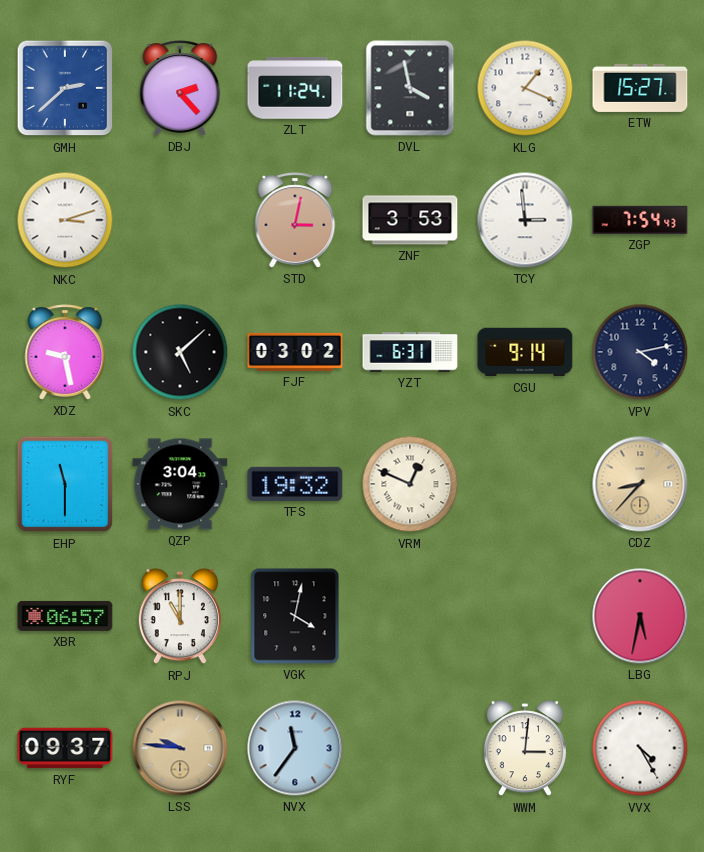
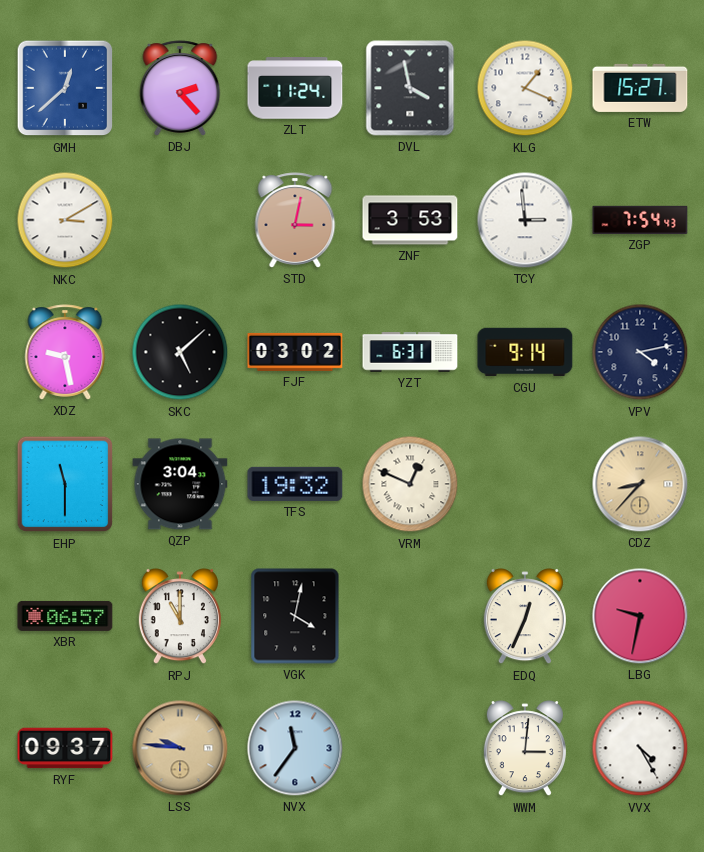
GMH: 2:38 -> 12:38
NKC: 3:12 -> 3:10
EDQ: none -> 12:34
LBG: 5:32 -> 9:32
